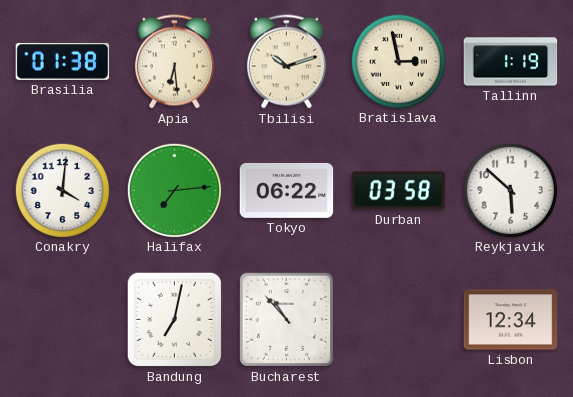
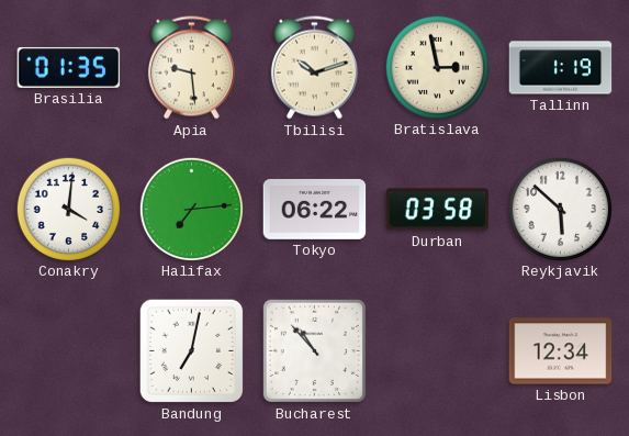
Brasilia: 01:38 -> 01:35
Apia: 6:29 -> 9:29
